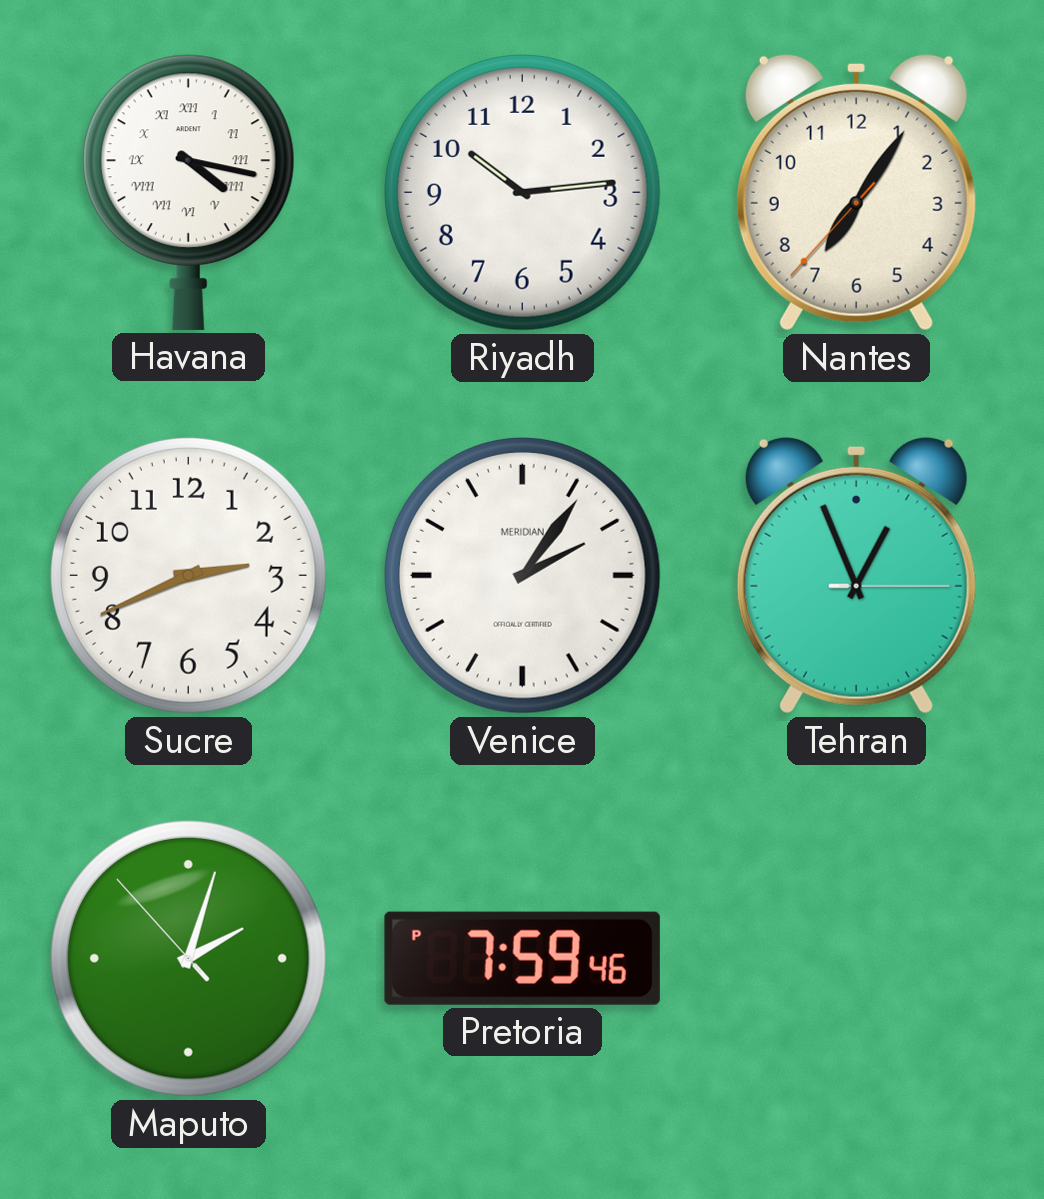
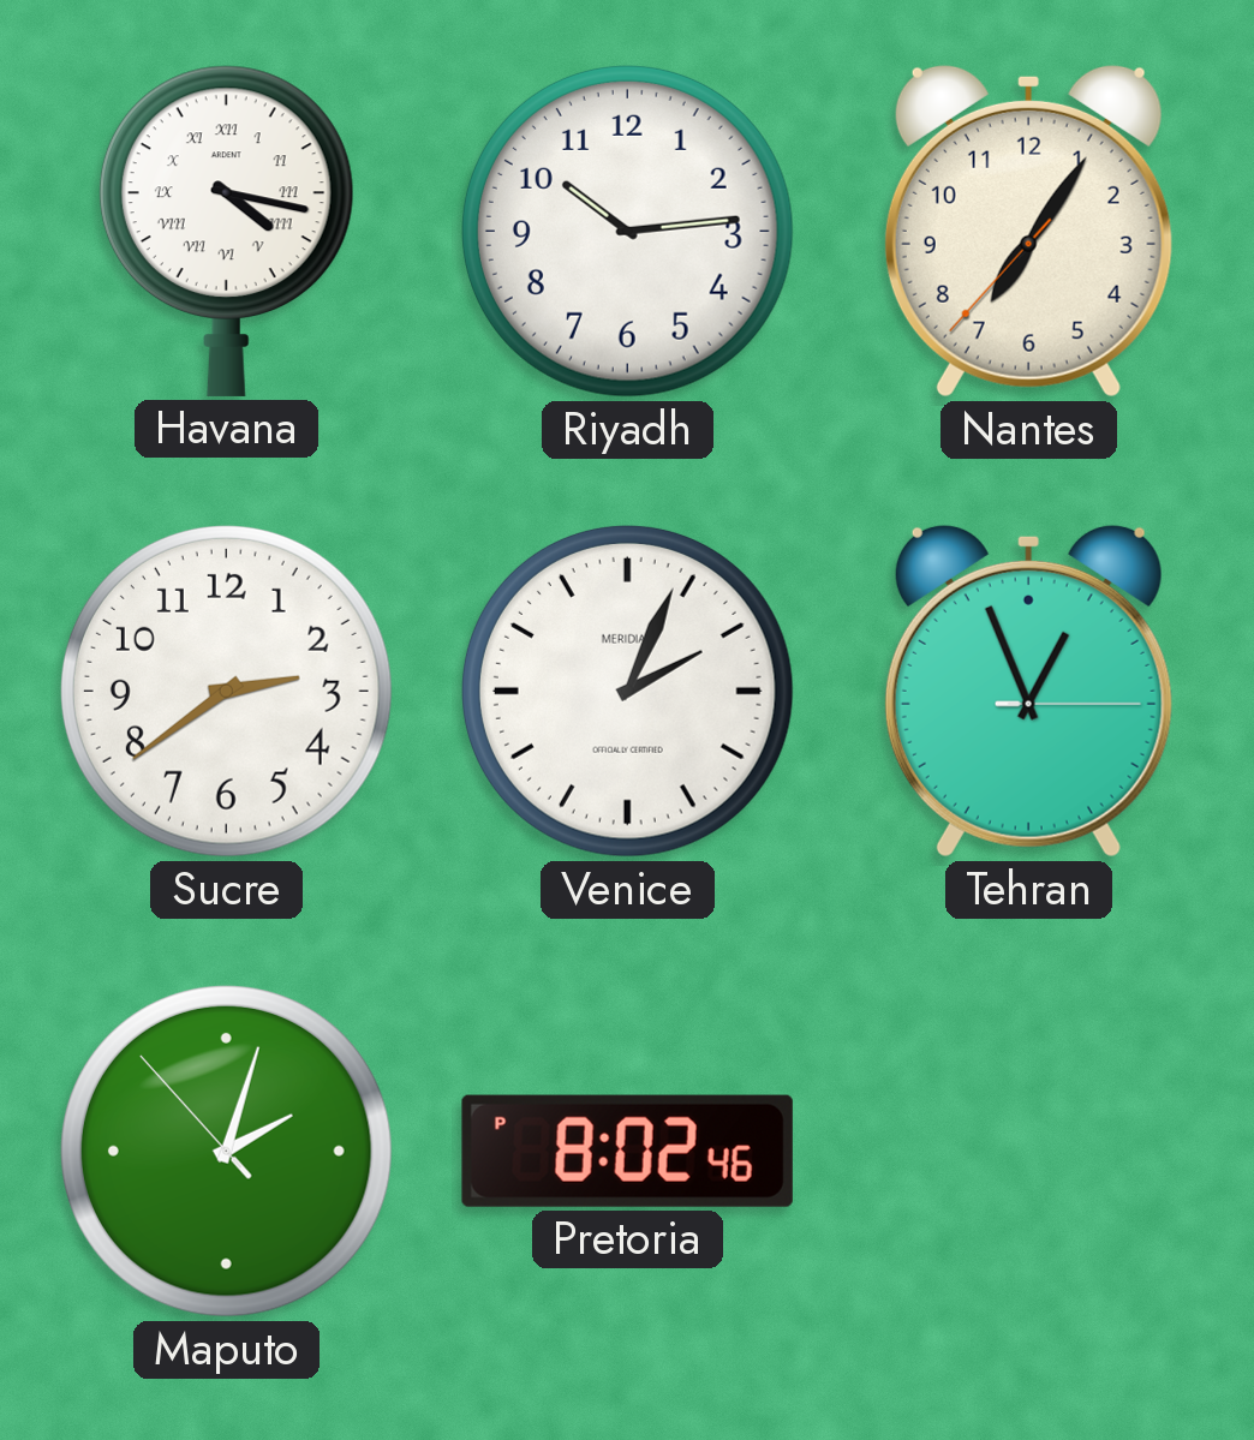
Sucre: 2:41 -> 2:39
Venice: 2:06 -> 2:04
Pretoria: 7:59 -> 8:02
